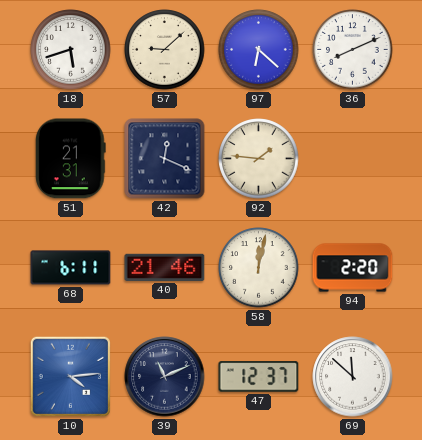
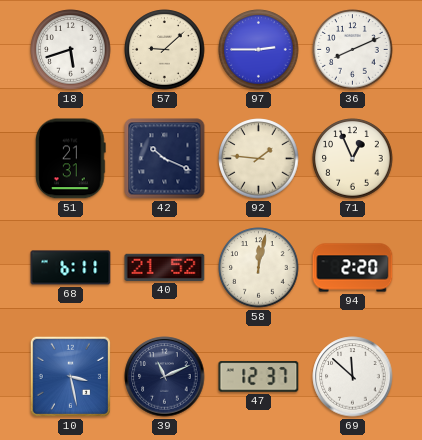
97: 6:22 -> 2:45
42: 12:19 -> 10:19
71: none -> 12:56
40: 21:46 -> 21:52
10: 4:14 -> 3:28
